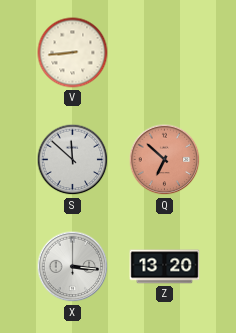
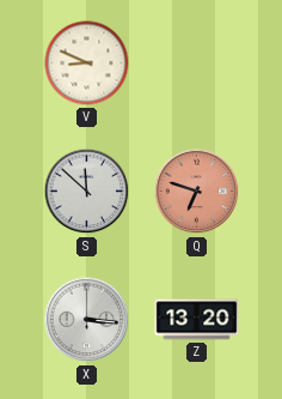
V: 8:44 -> 8:49
Q: 6:52 -> 6:48
